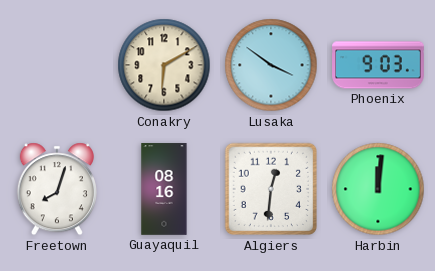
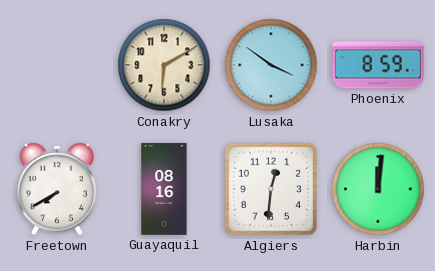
Phoenix: 9:03 -> 8:59
Freetown: 8:03 -> 7:40
